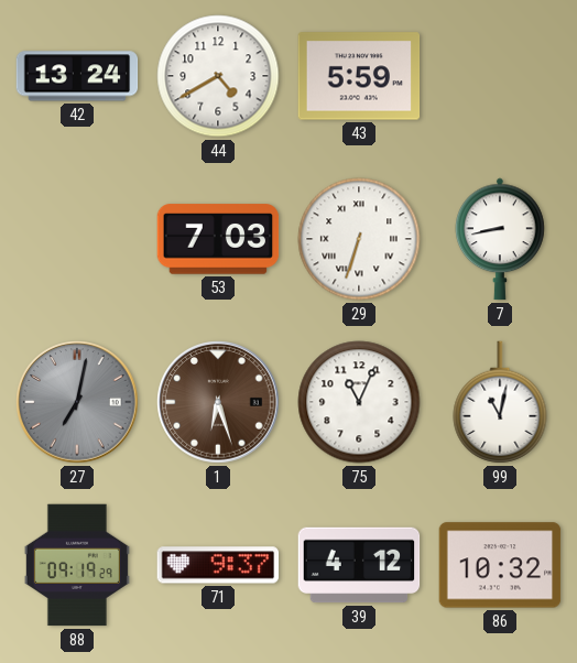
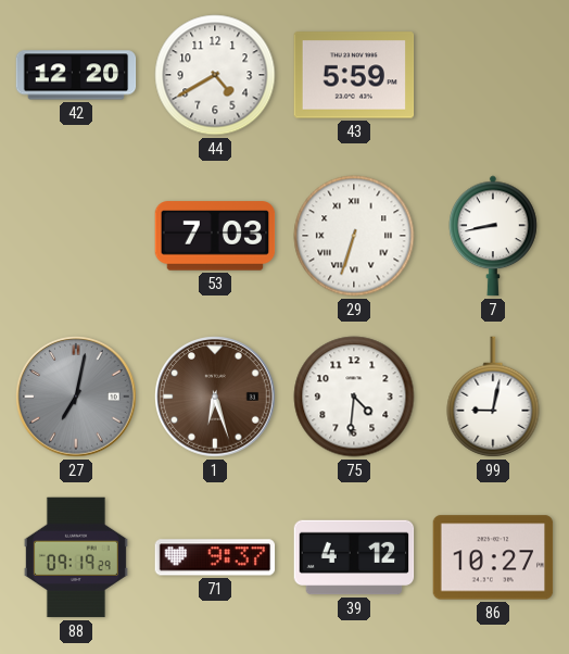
42: 13:24 -> 12:20
75: 11:04 -> 4:31
99: 11:02 -> 9:02
86: 10:32 -> 10:27
